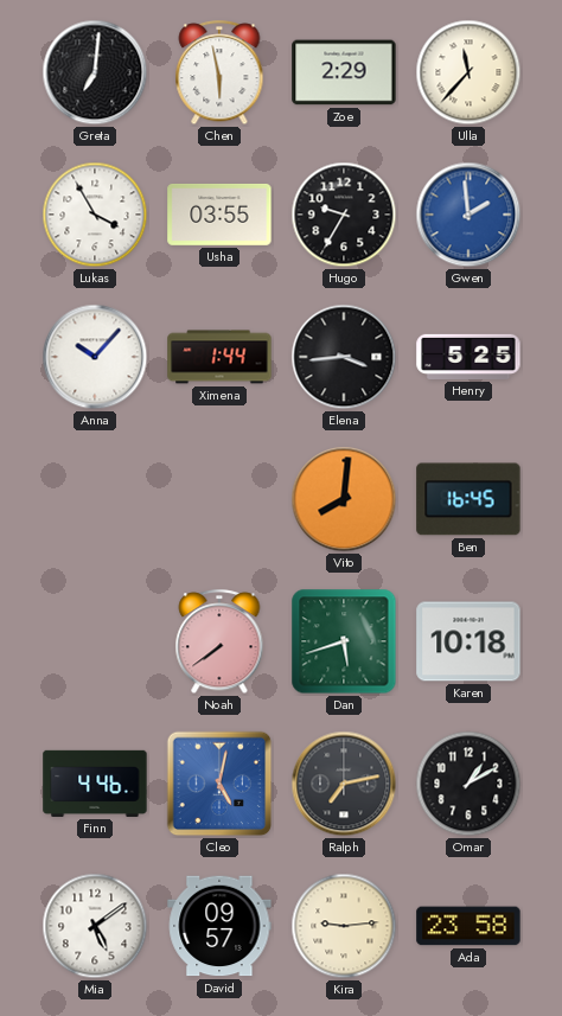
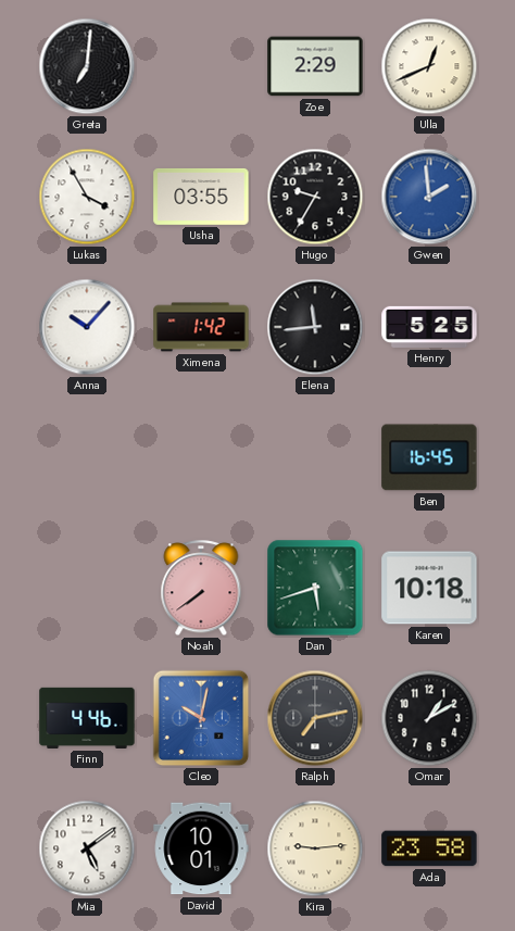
Chen: 5:58 -> none
Ulla: 11:37 -> 12:41
Ximena: 1:44 -> 1:42
Elena: 3:44 -> 11:44
Vito: 8:01 -> none
Cleo: 5:02 -> 10:02
David: 09:57 -> 10:01
